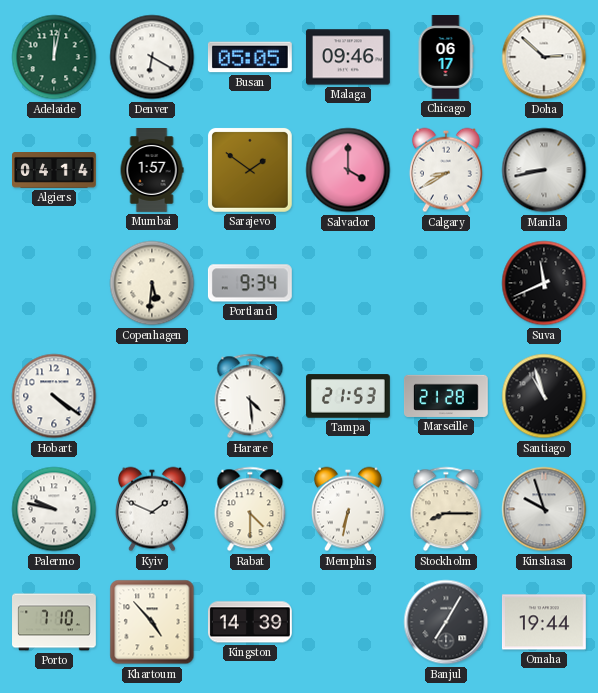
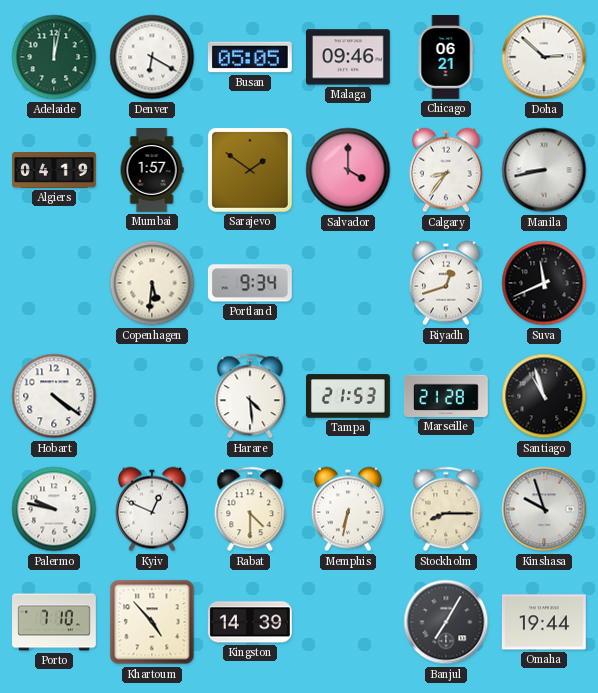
Chicago: 06:17 -> 06:21
Algiers: 04:14 -> 04:19
Calgary: 8:40 -> 8:36
Riyadh: none -> 12:42
Kyiv: 1:49 -> 12:49
